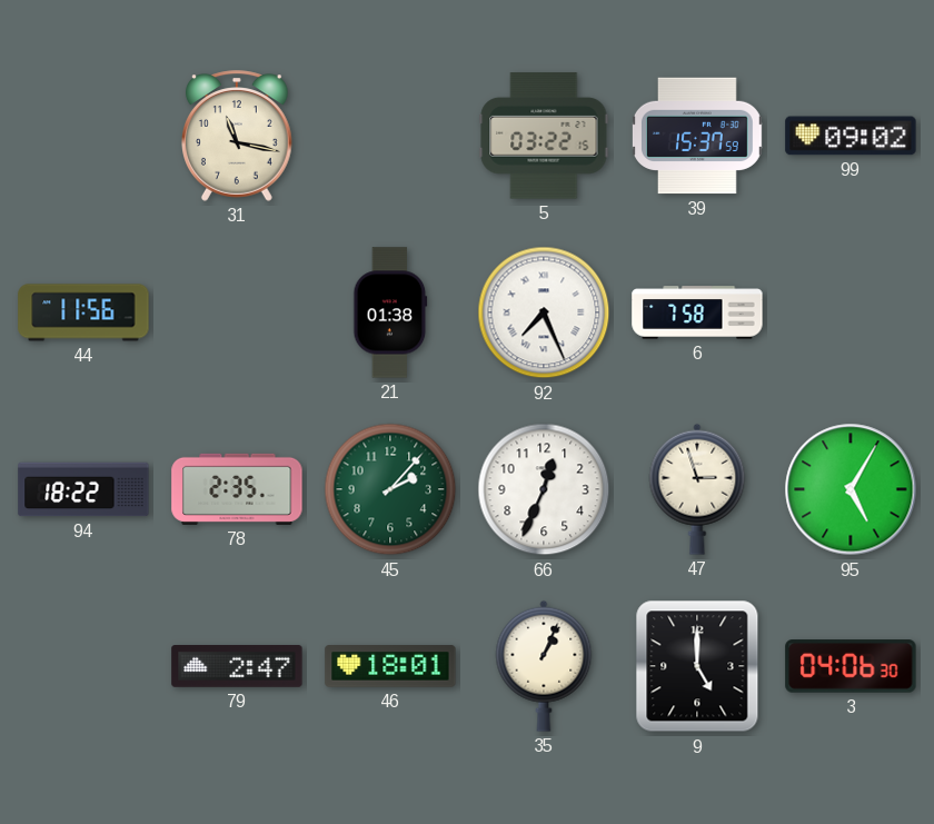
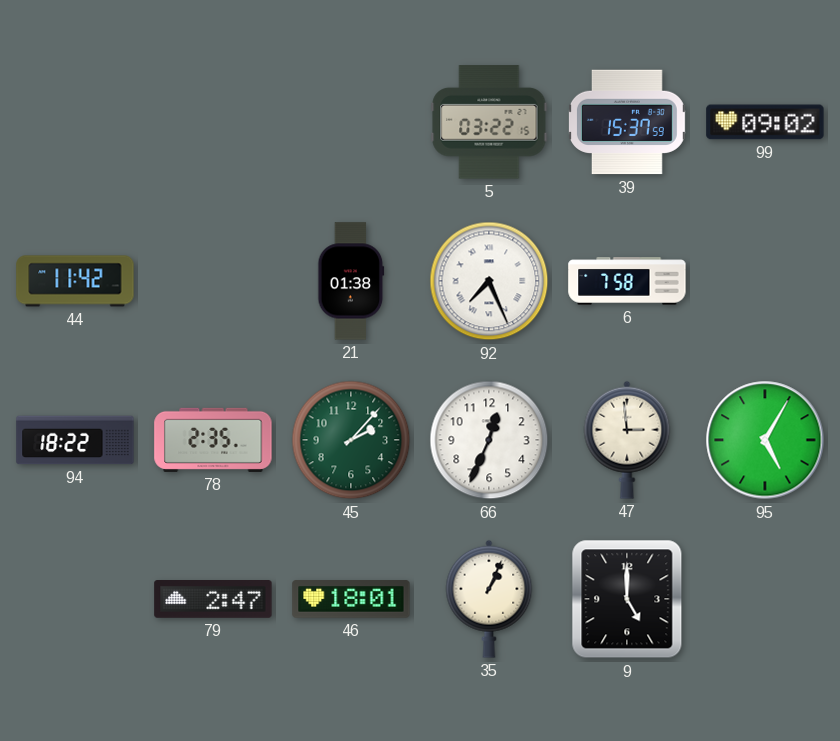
31: 11:17 -> none
44: 11:56 -> 11:42
47: 2:57 -> 2:59
3: 04:06 -> none
